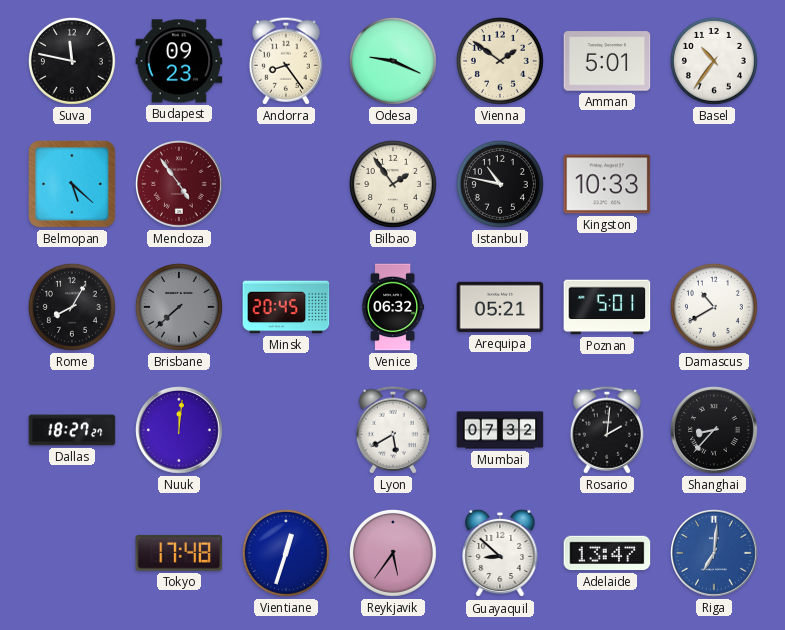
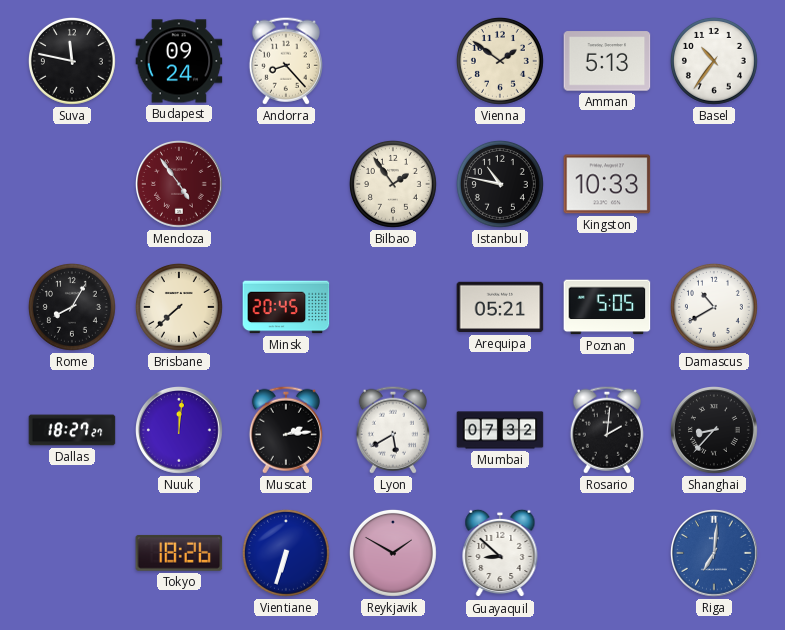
Budapest: 09:23 -> 09:24
Andorra: 8:24 -> 8:23
Odesa: 9:19 -> none
Amman: 5:01 -> 5:13
Belmopan: 5:22 -> none
Brisbane dial: grey -> cream
Venice: 06:32 -> none
Poznan: 5:01 -> 5:05
Muscat: none -> 2:14
Tokyo: 17:48 -> 18:26
Vientiane: 12:33 -> 6:33
Reykjavik: 5:36 -> 1:50
Adelaide: 13:47 -> none
